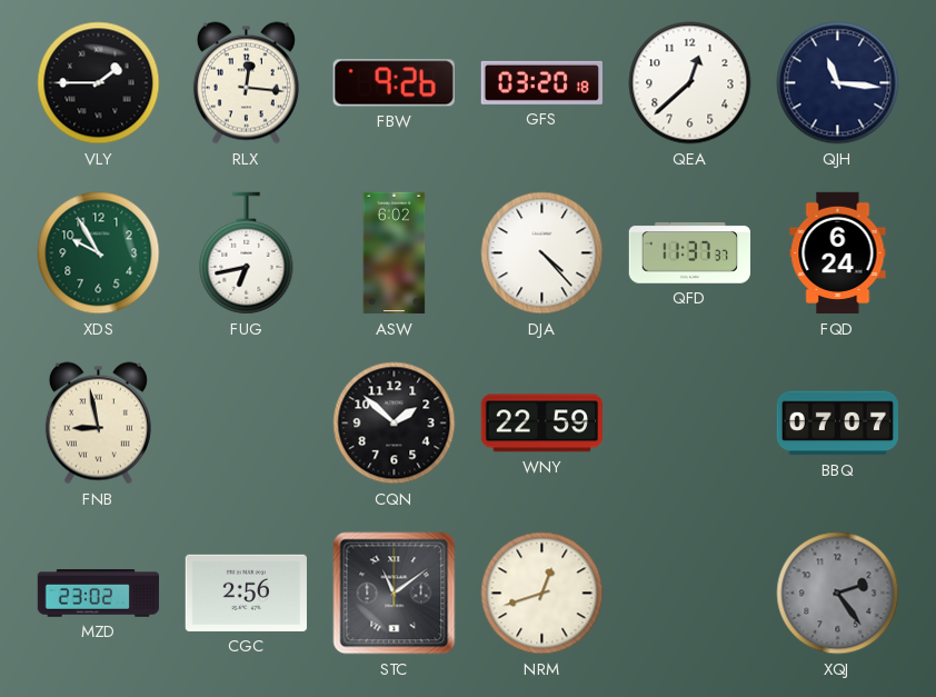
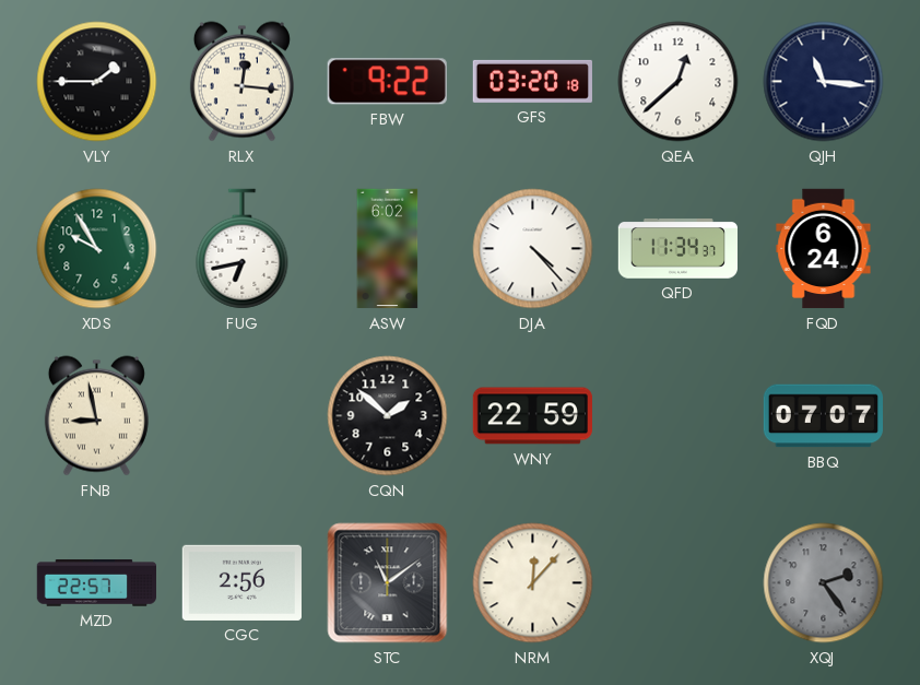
FBW: 9:26 -> 9:22
QFD: 11:37 -> 11:34
MZD: 23:02 -> 22:57
NRM: 12:42 -> 12:07
